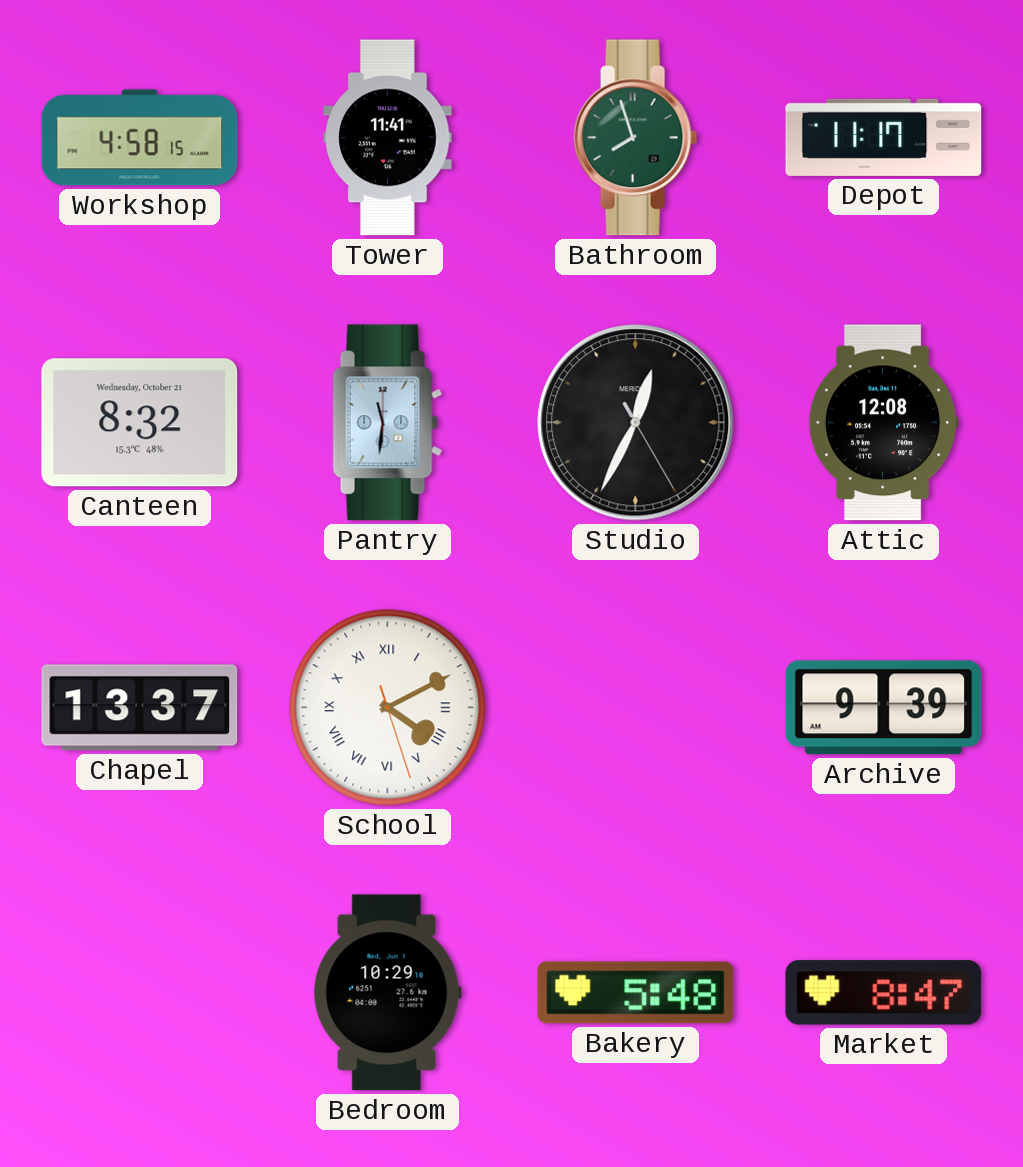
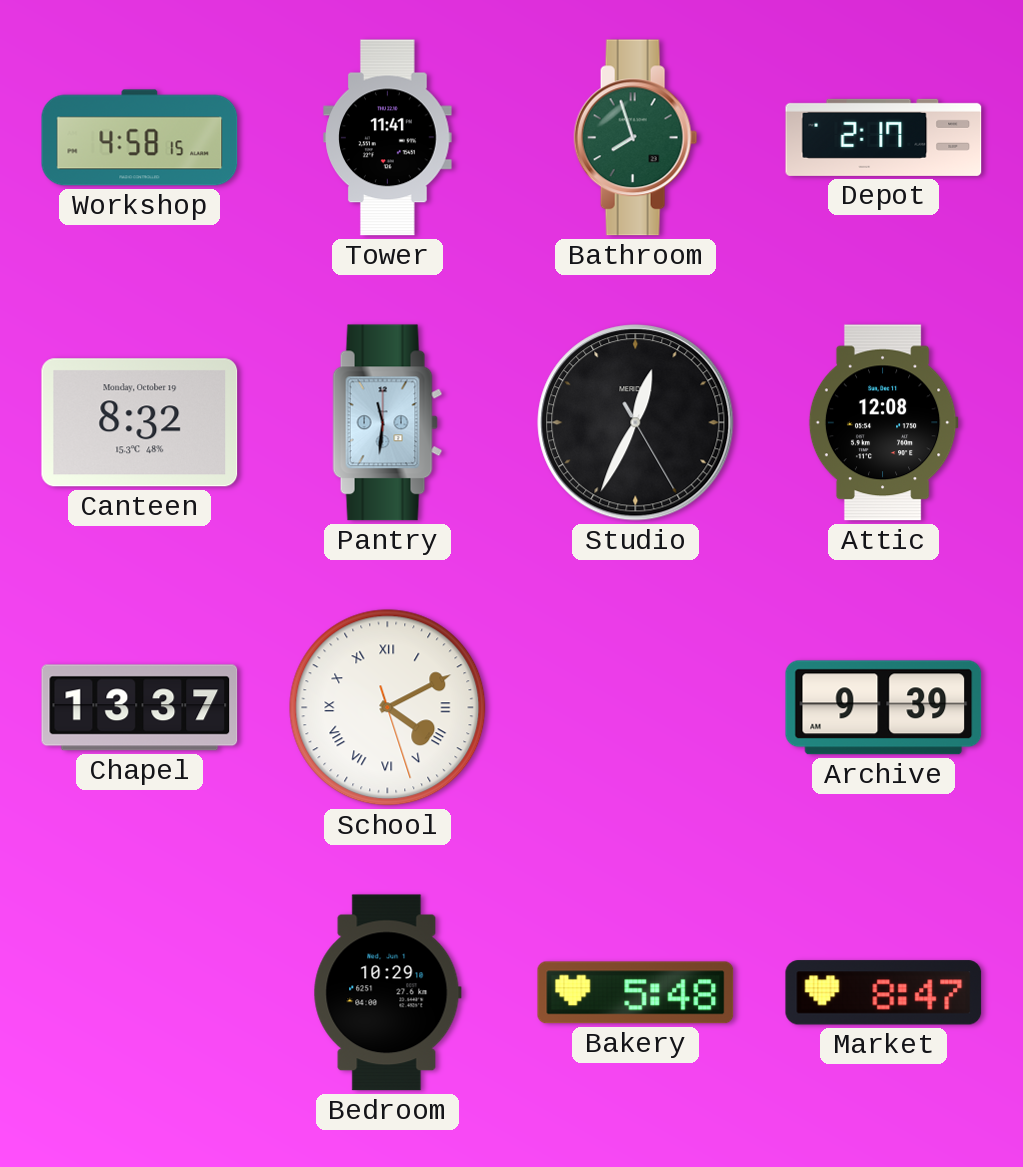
Depot: 11:17 -> 2:17
Canteen date: Wednesday, October 21 -> Monday, October 19
